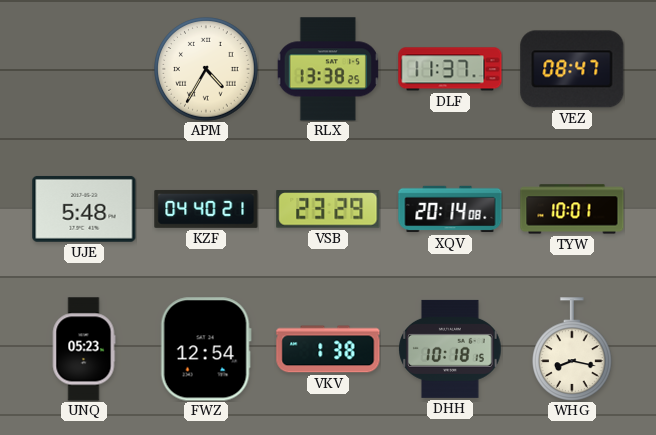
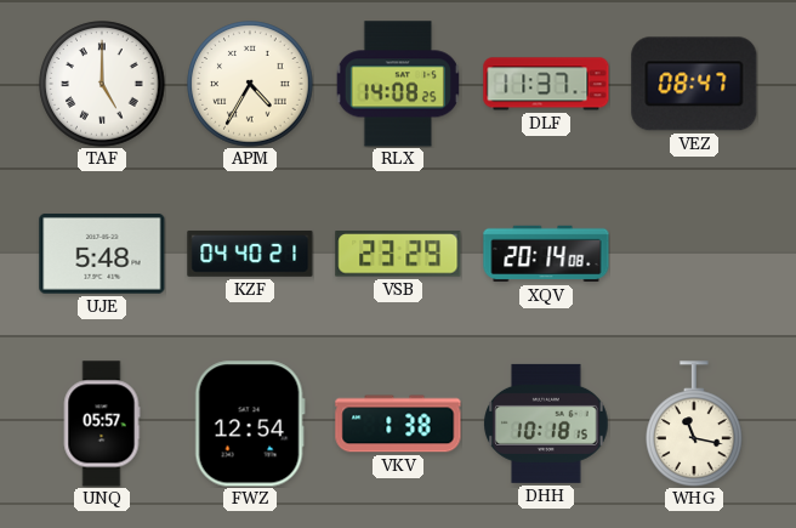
TAF: none -> 5:00
RLX: 13:38 -> 14:08
TYW: 10:01 -> none
UNQ: 05:23 -> 05:57
WHG: 8:17 -> 11:17
